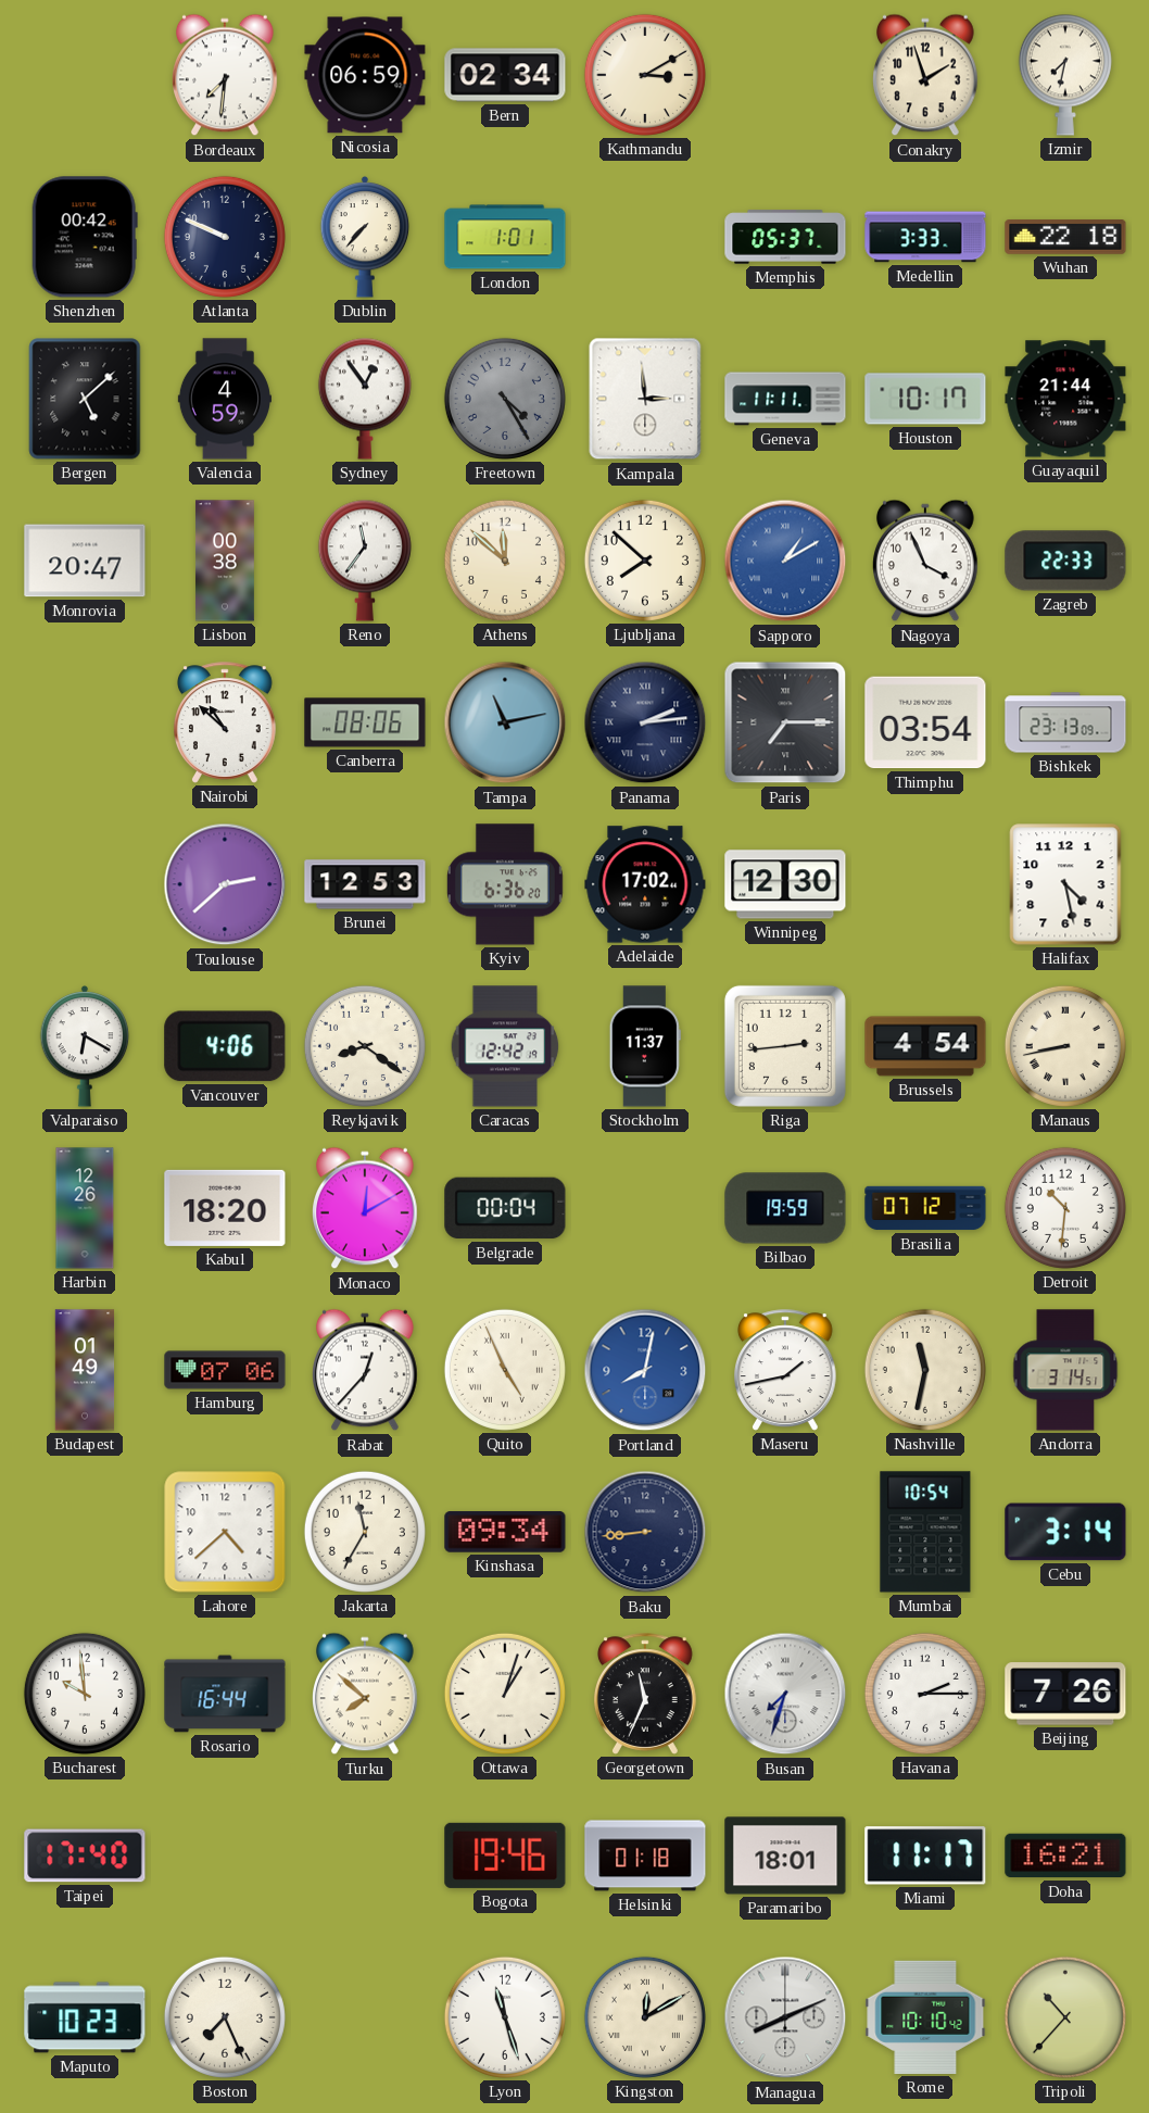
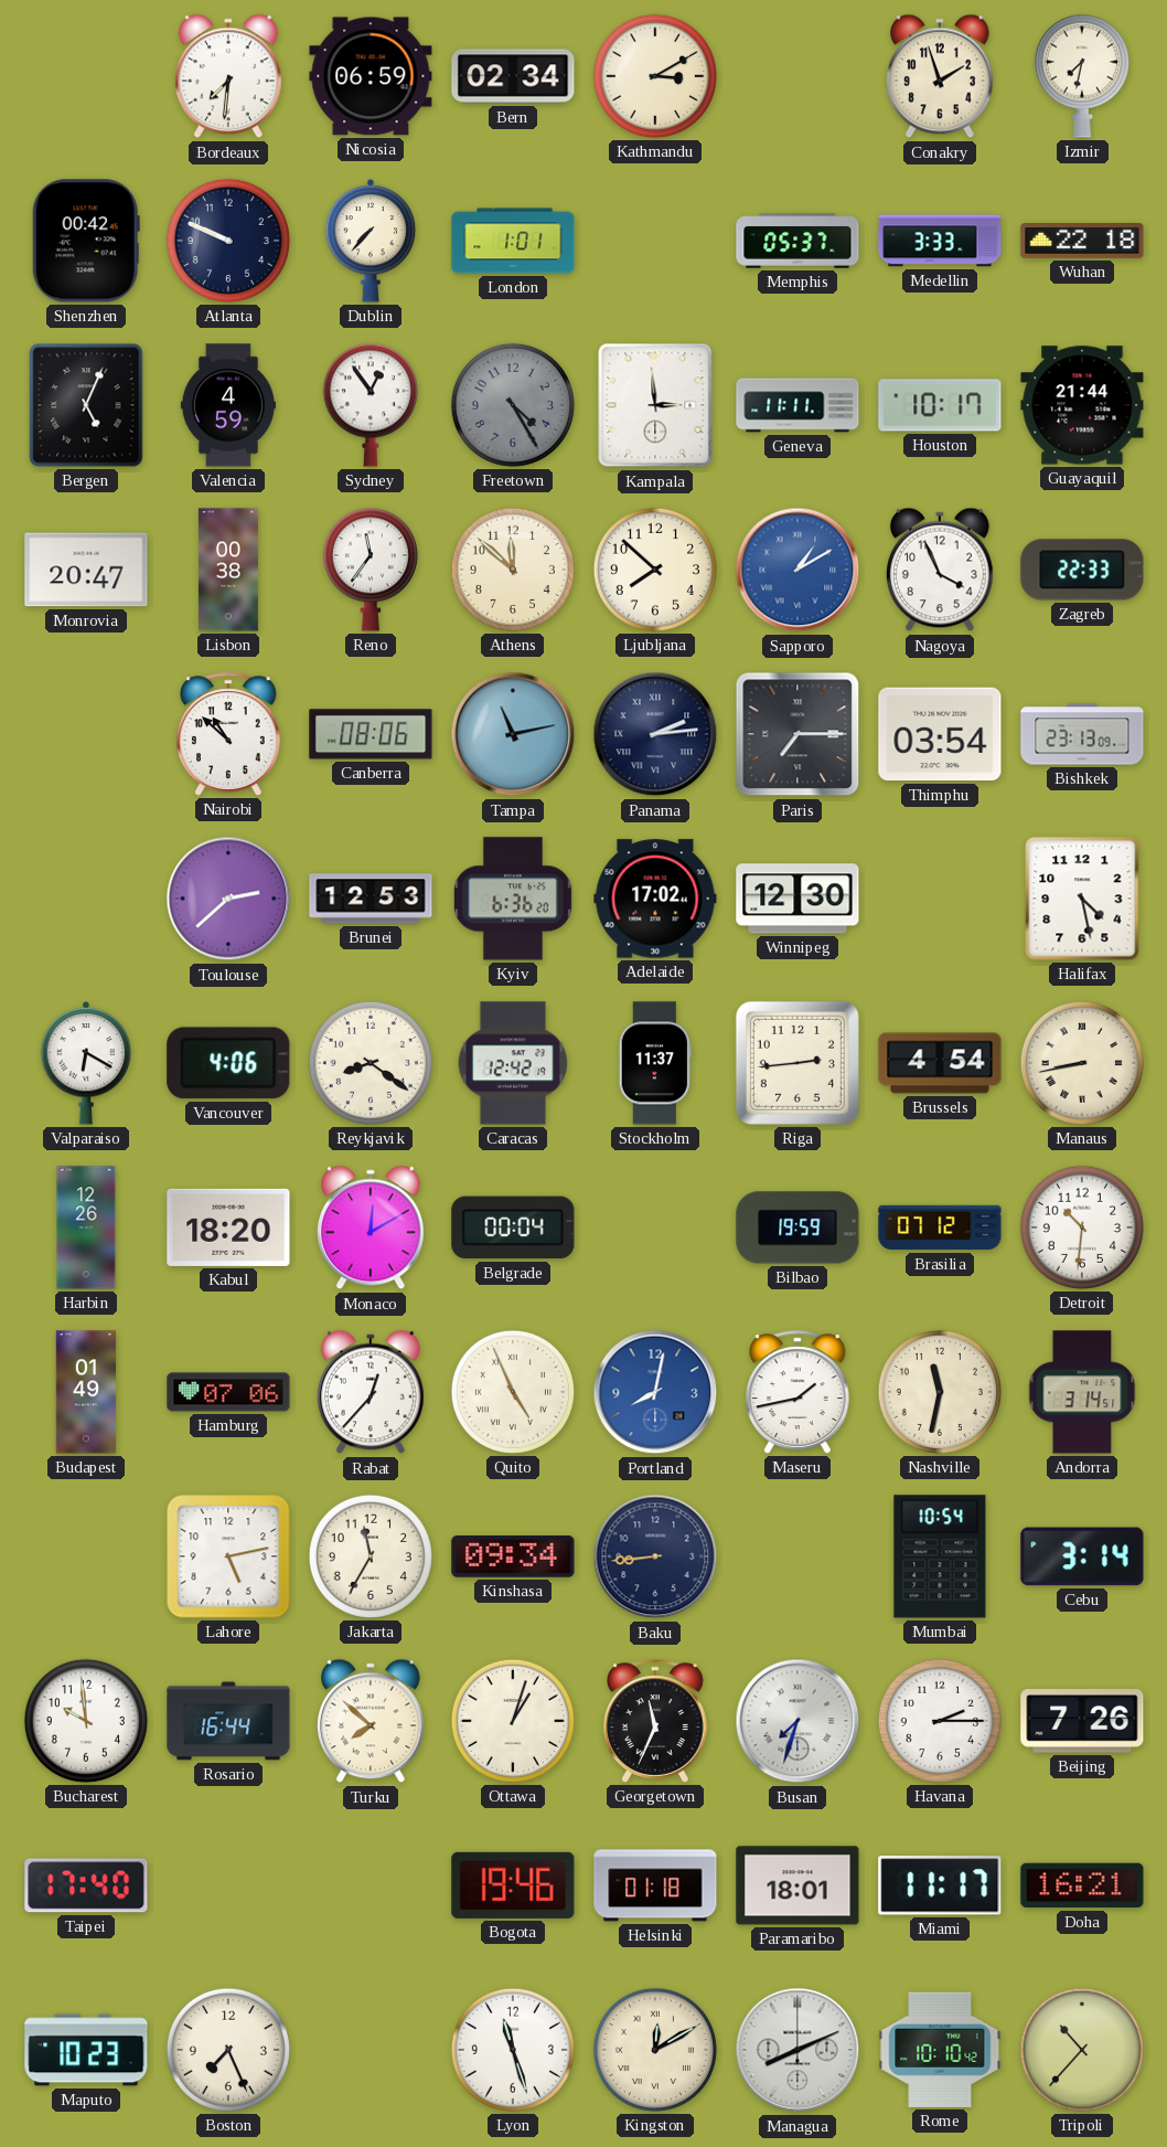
Bergen: 5:08 -> 5:04
Lahore: 4:38 -> 5:13
